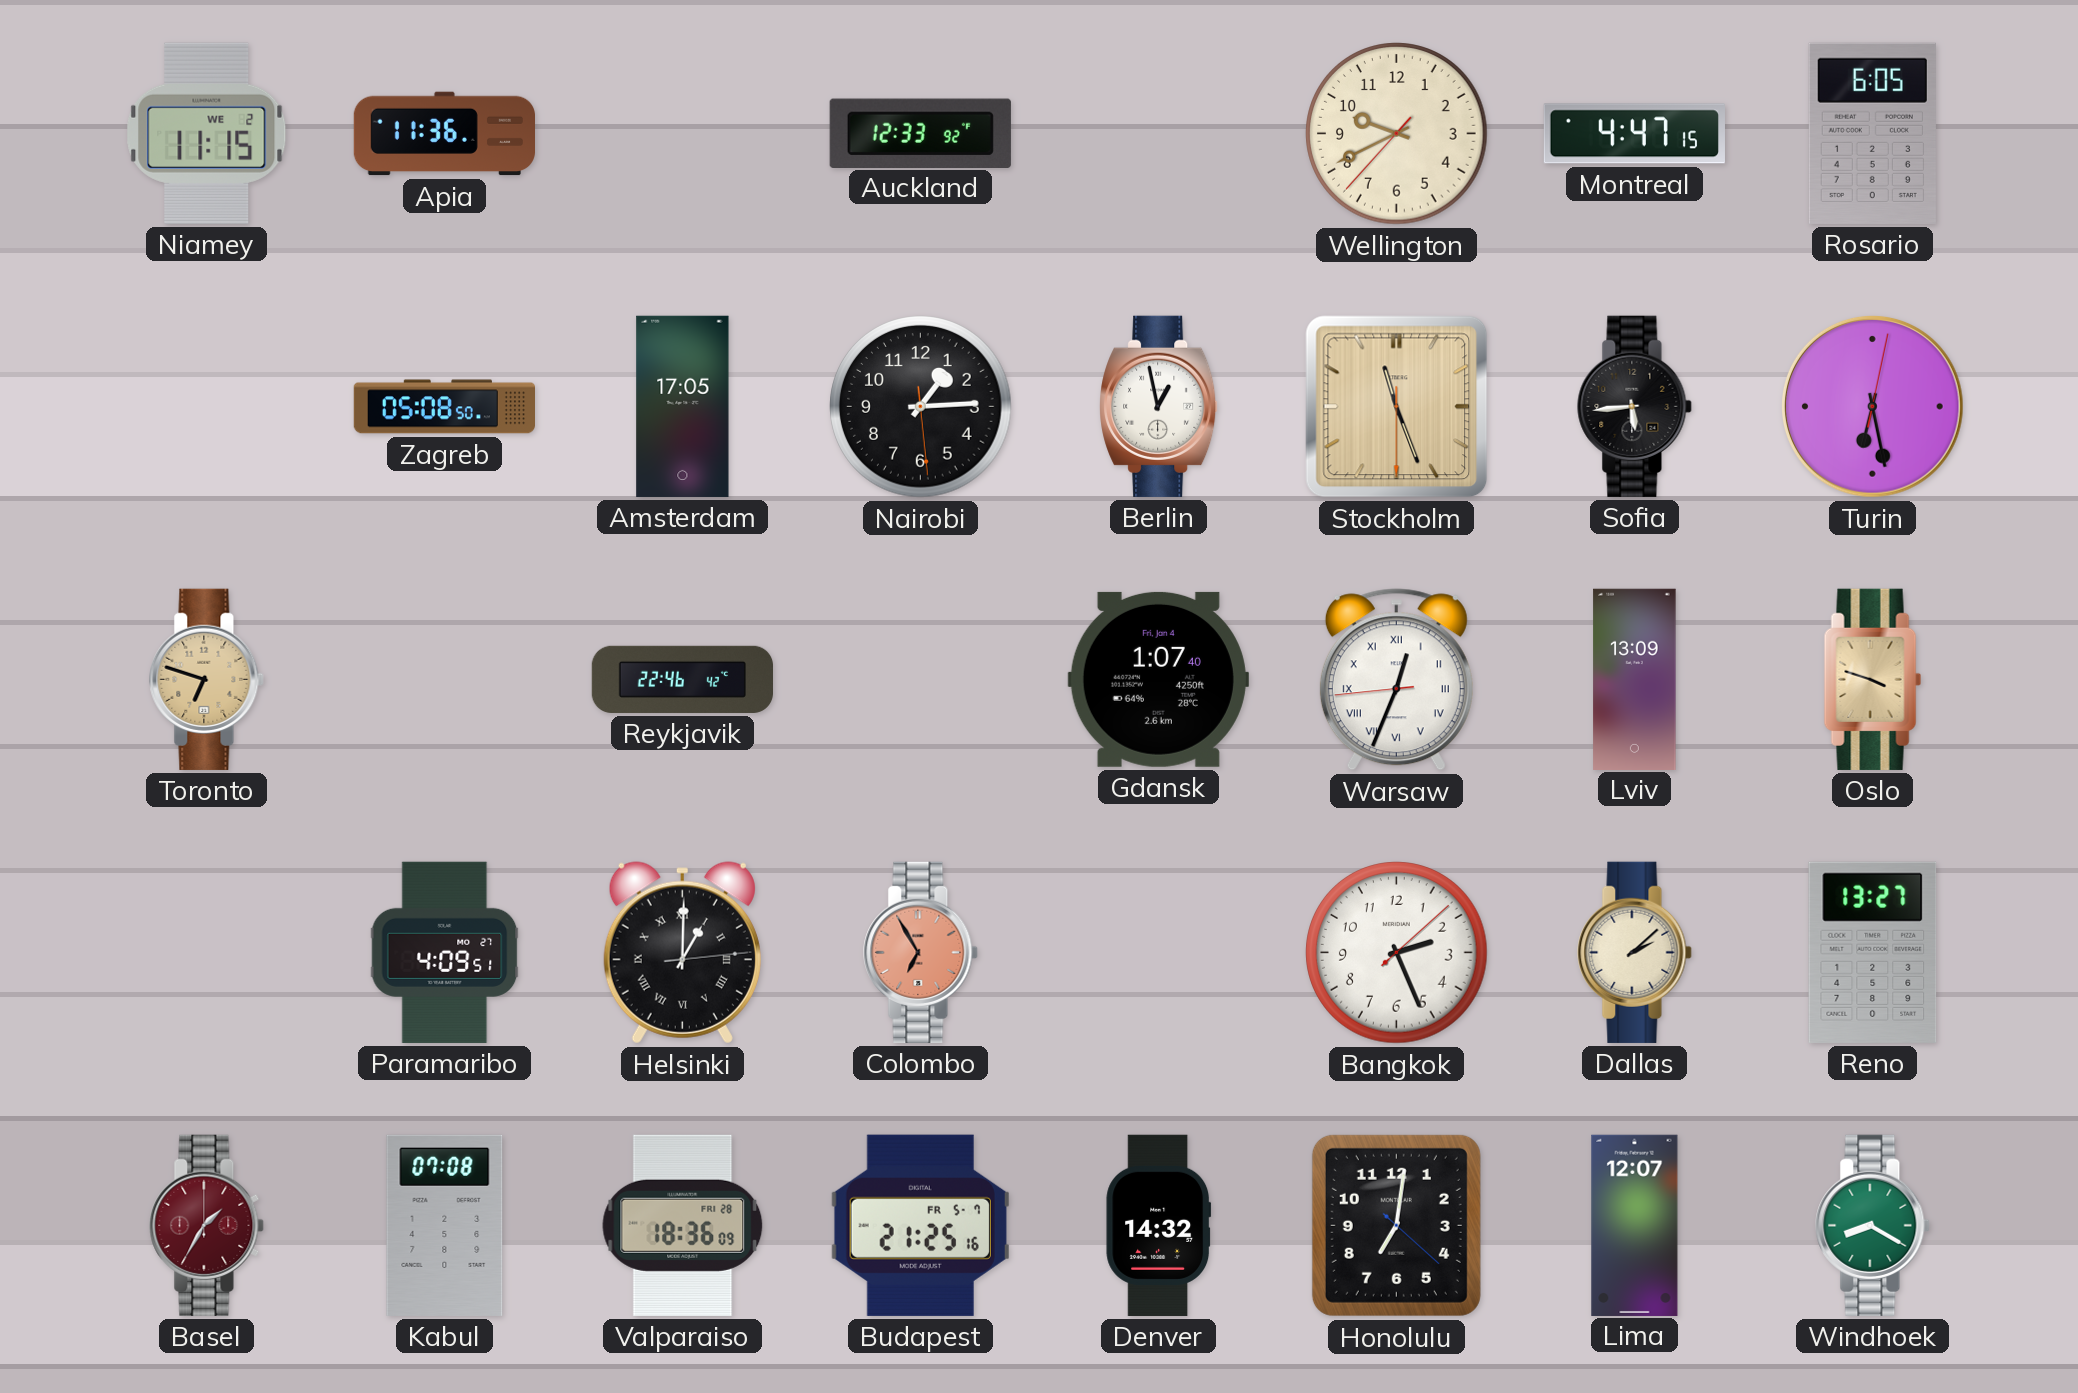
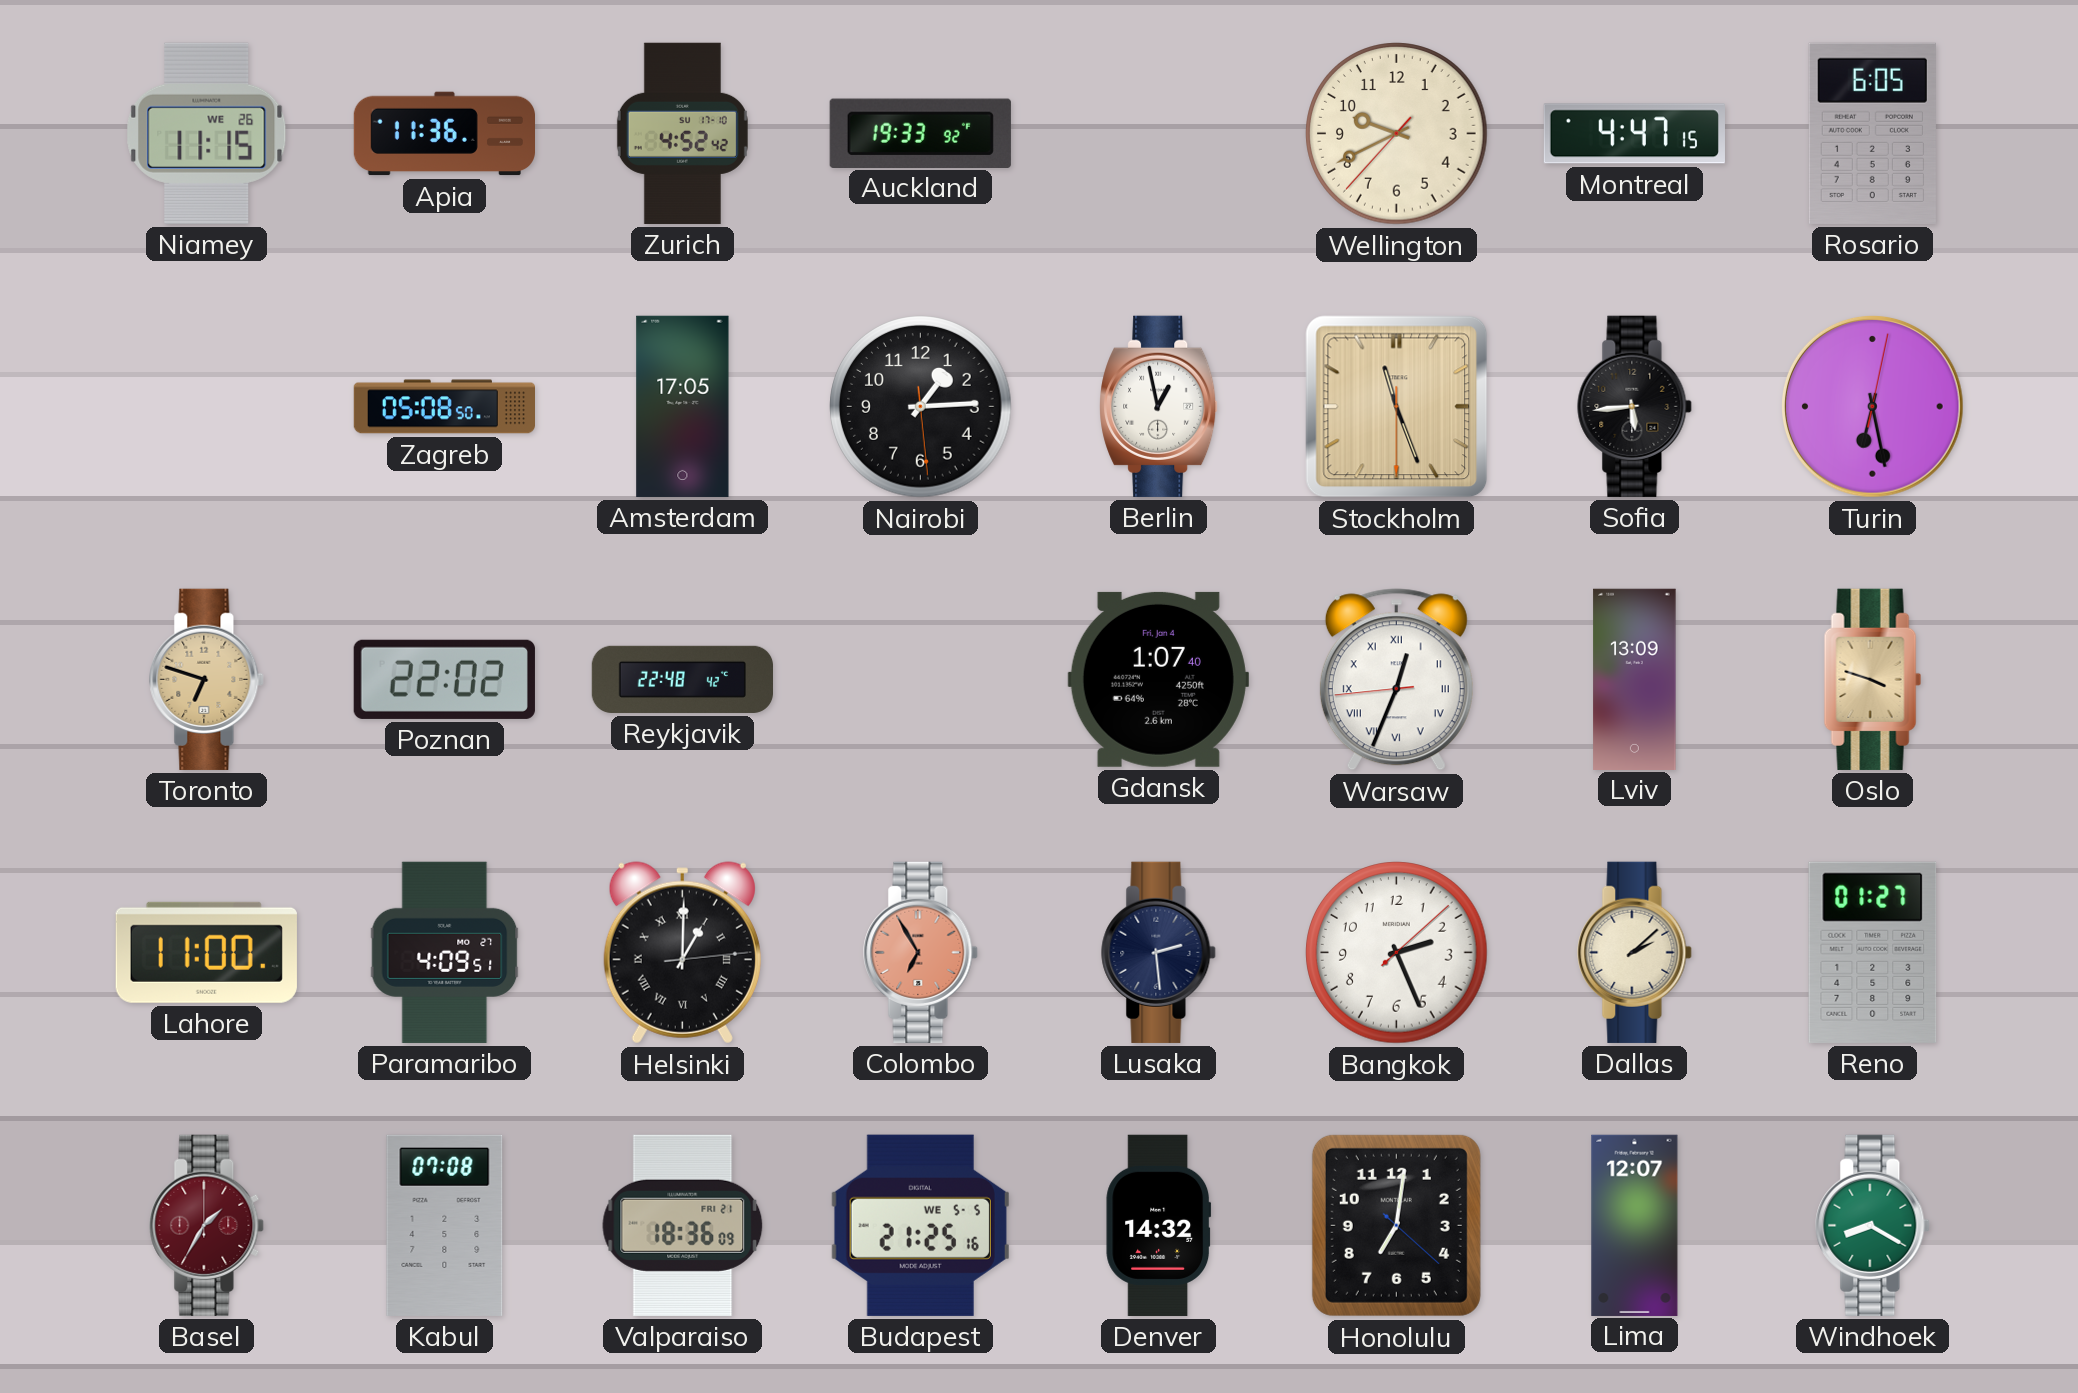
Niamey date: WE 2 -> WE 26
Zurich: none -> 4:52
Auckland: 12:33 -> 19:33
Poznan: none -> 22:02
Reykjavik: 22:46 -> 22:48
Lahore: none -> 11:00
Lusaka: none -> 2:29
Reno: 13:27 -> 01:27
Valparaiso date: FRI 28 -> FRI 21
Budapest date: FR 5-7 -> WE 5-5
